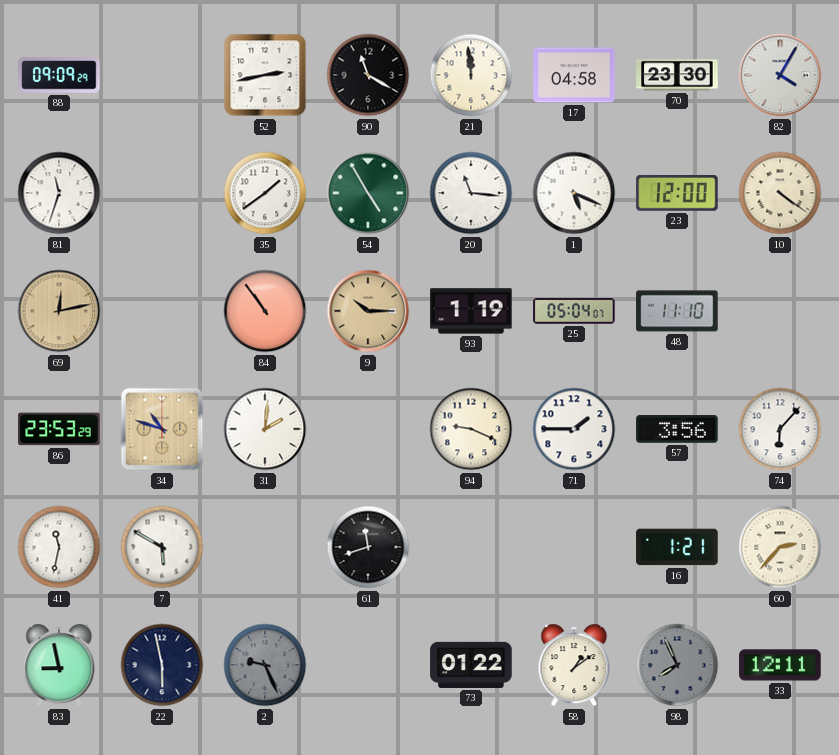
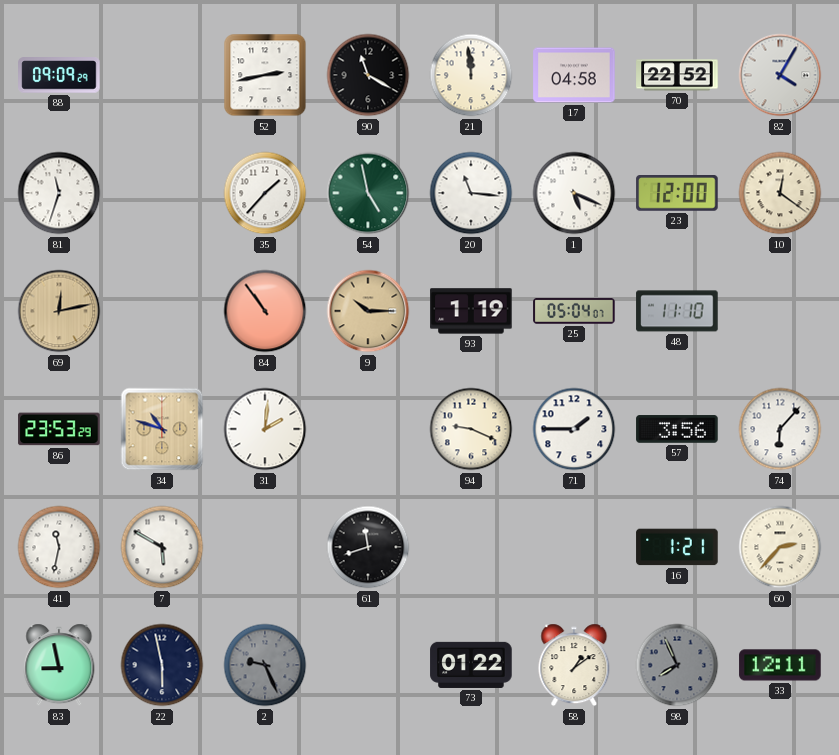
70: 23:30 -> 22:52
35: 1:39 -> 1:37
54: 4:55 -> 4:58
10: 4:21 -> 12:21
